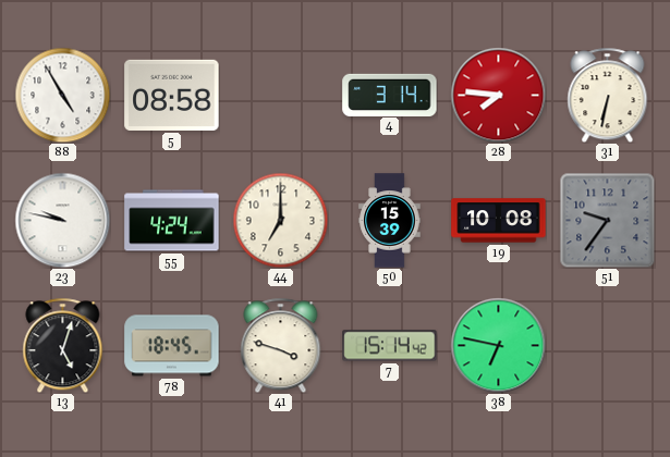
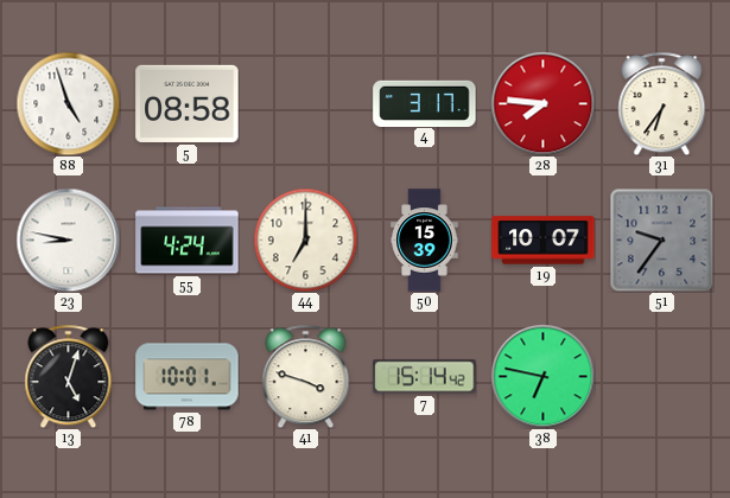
88: 4:55 -> 4:57
4: 3:14 -> 3:17
31: 6:32 -> 6:36
23: 9:47 -> 8:47
19: 10:08 -> 10:07
78: 18:45 -> 10:01
